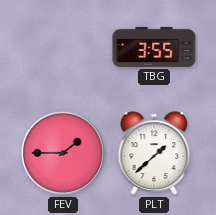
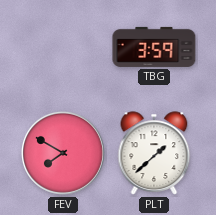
TBG: 3:55 -> 3:59
FEV: 1:45 -> 7:50
